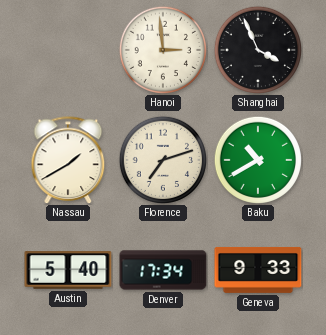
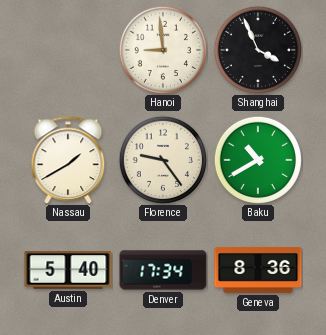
Hanoi: 2:59 -> 8:59
Florence: 7:12 -> 9:24
Geneva: 9:33 -> 8:36
